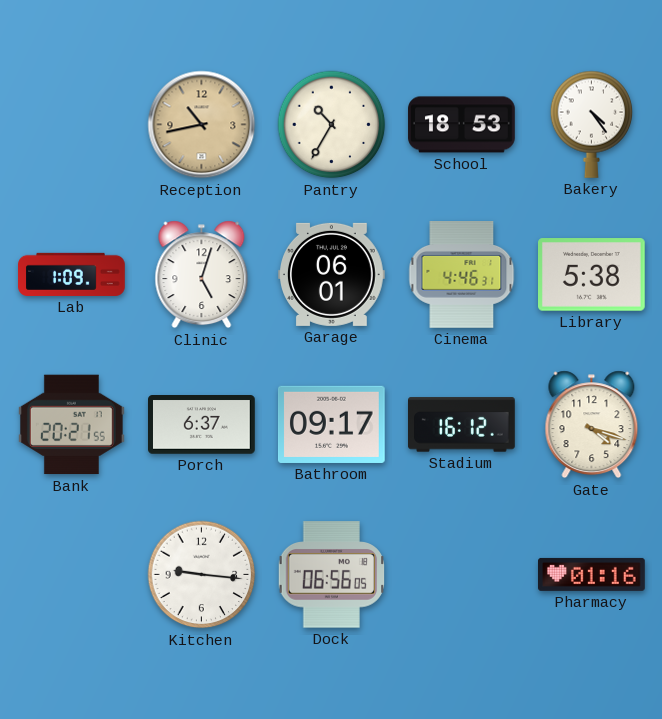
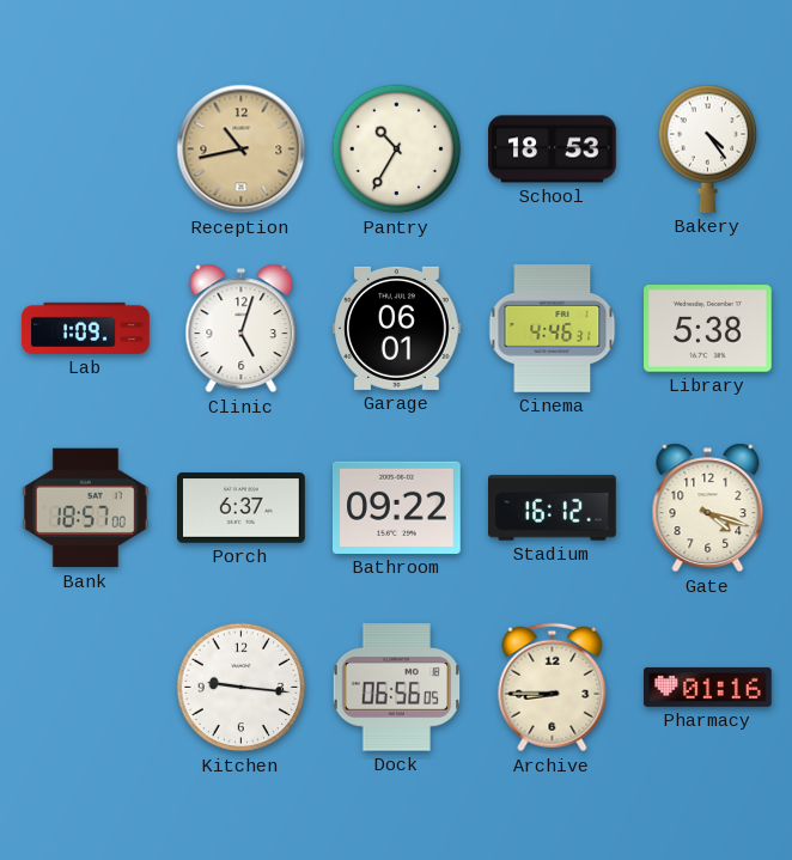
Bank: 20:21 -> 18:57
Bathroom: 09:17 -> 09:22
Archive: none -> 8:45
